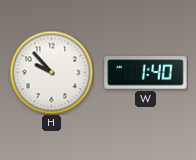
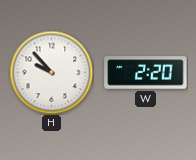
W: 1:40 -> 2:20
